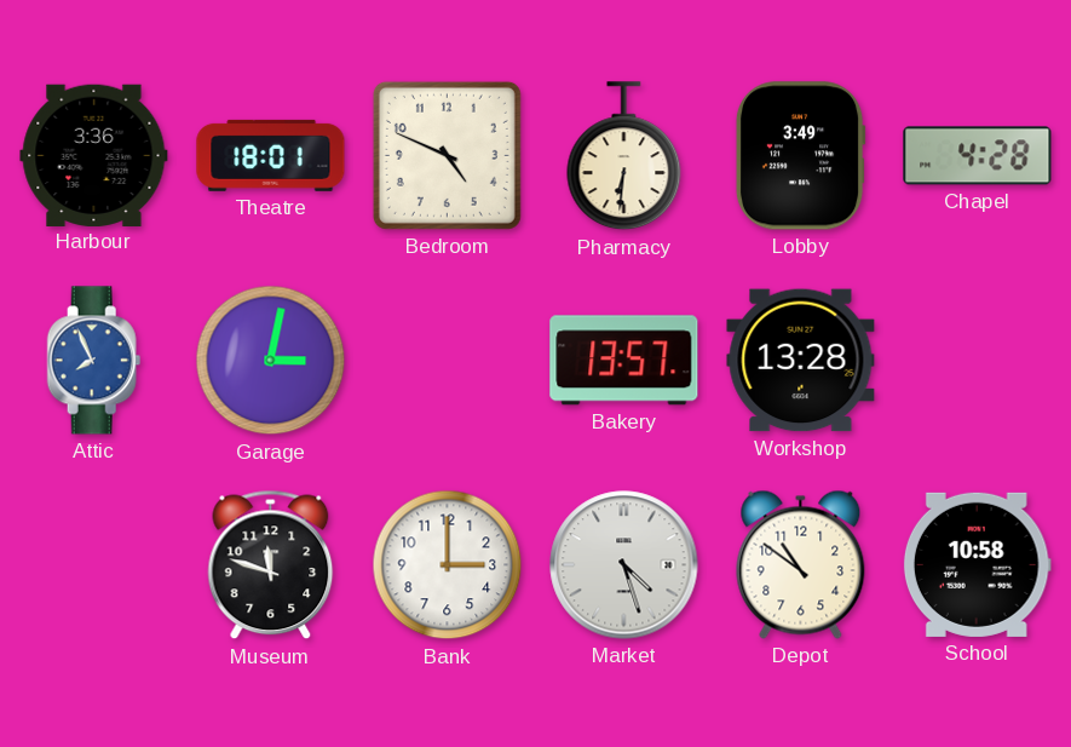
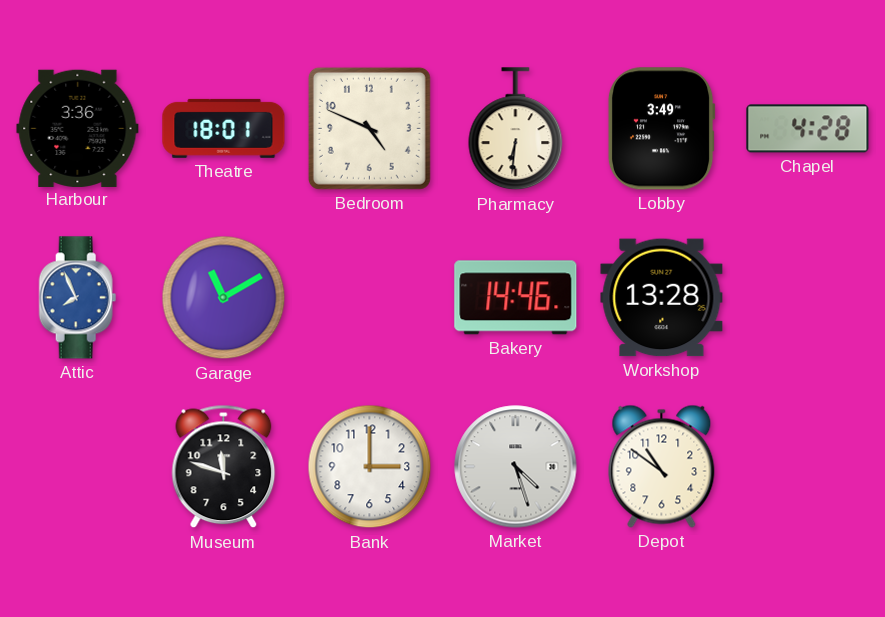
Garage: 3:02 -> 11:10
Bakery: 13:57 -> 14:46
School: 10:58 -> none
